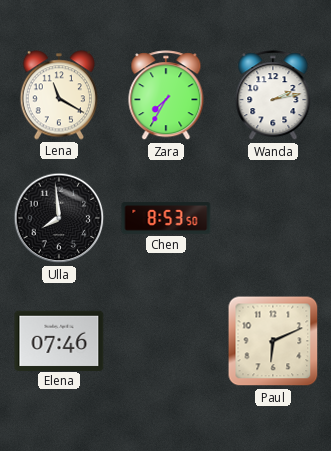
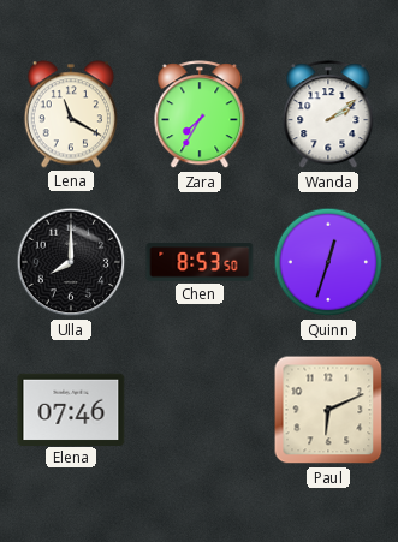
Wanda: 2:13 -> 2:09
Ulla: 7:59 -> 8:00
Quinn: none -> 12:33
